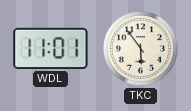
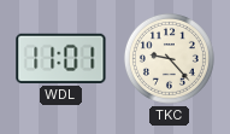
TKC: 5:54 -> 9:23
